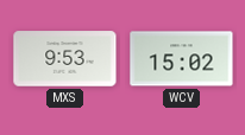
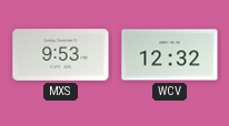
WCV: 15:02 -> 12:32
